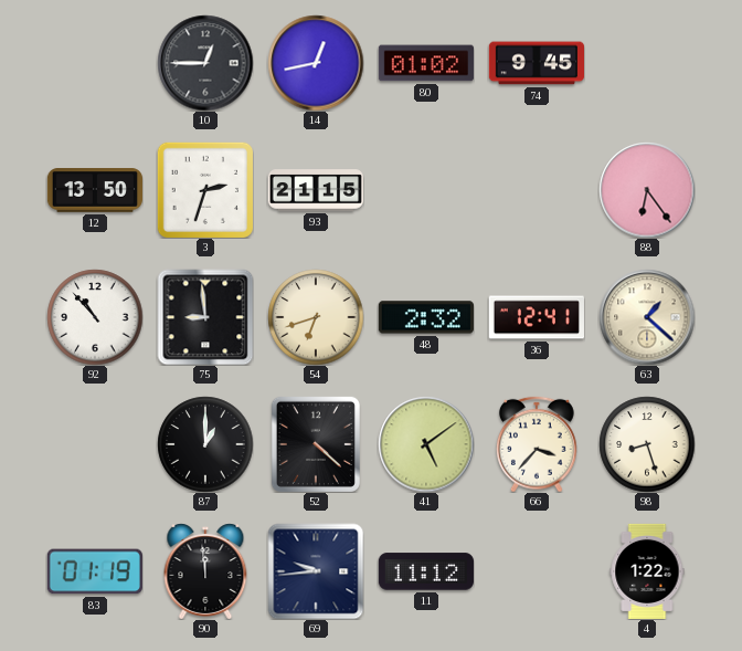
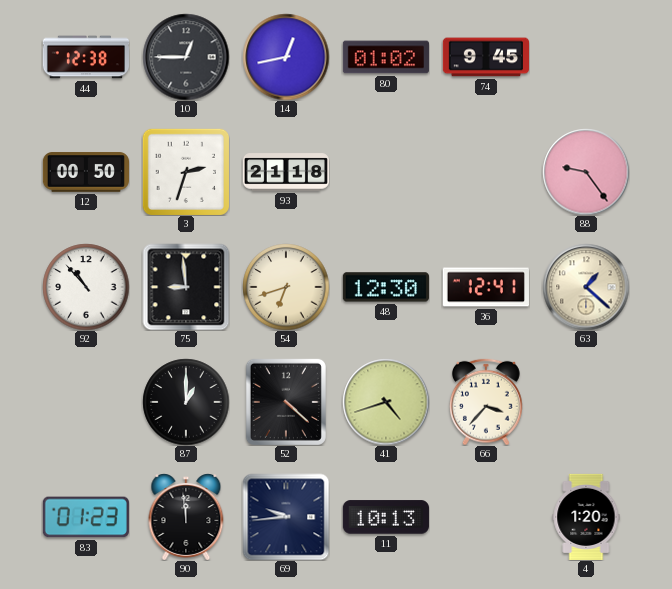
44: none -> 12:38
12: 13:50 -> 00:50
93: 21:15 -> 21:18
88: 6:24 -> 9:24
48: 2:32 -> 12:30
41: 5:09 -> 4:42
98: 8:27 -> none
83: 01:19 -> 01:23
11: 11:12 -> 10:13
4: 1:22 -> 1:20
